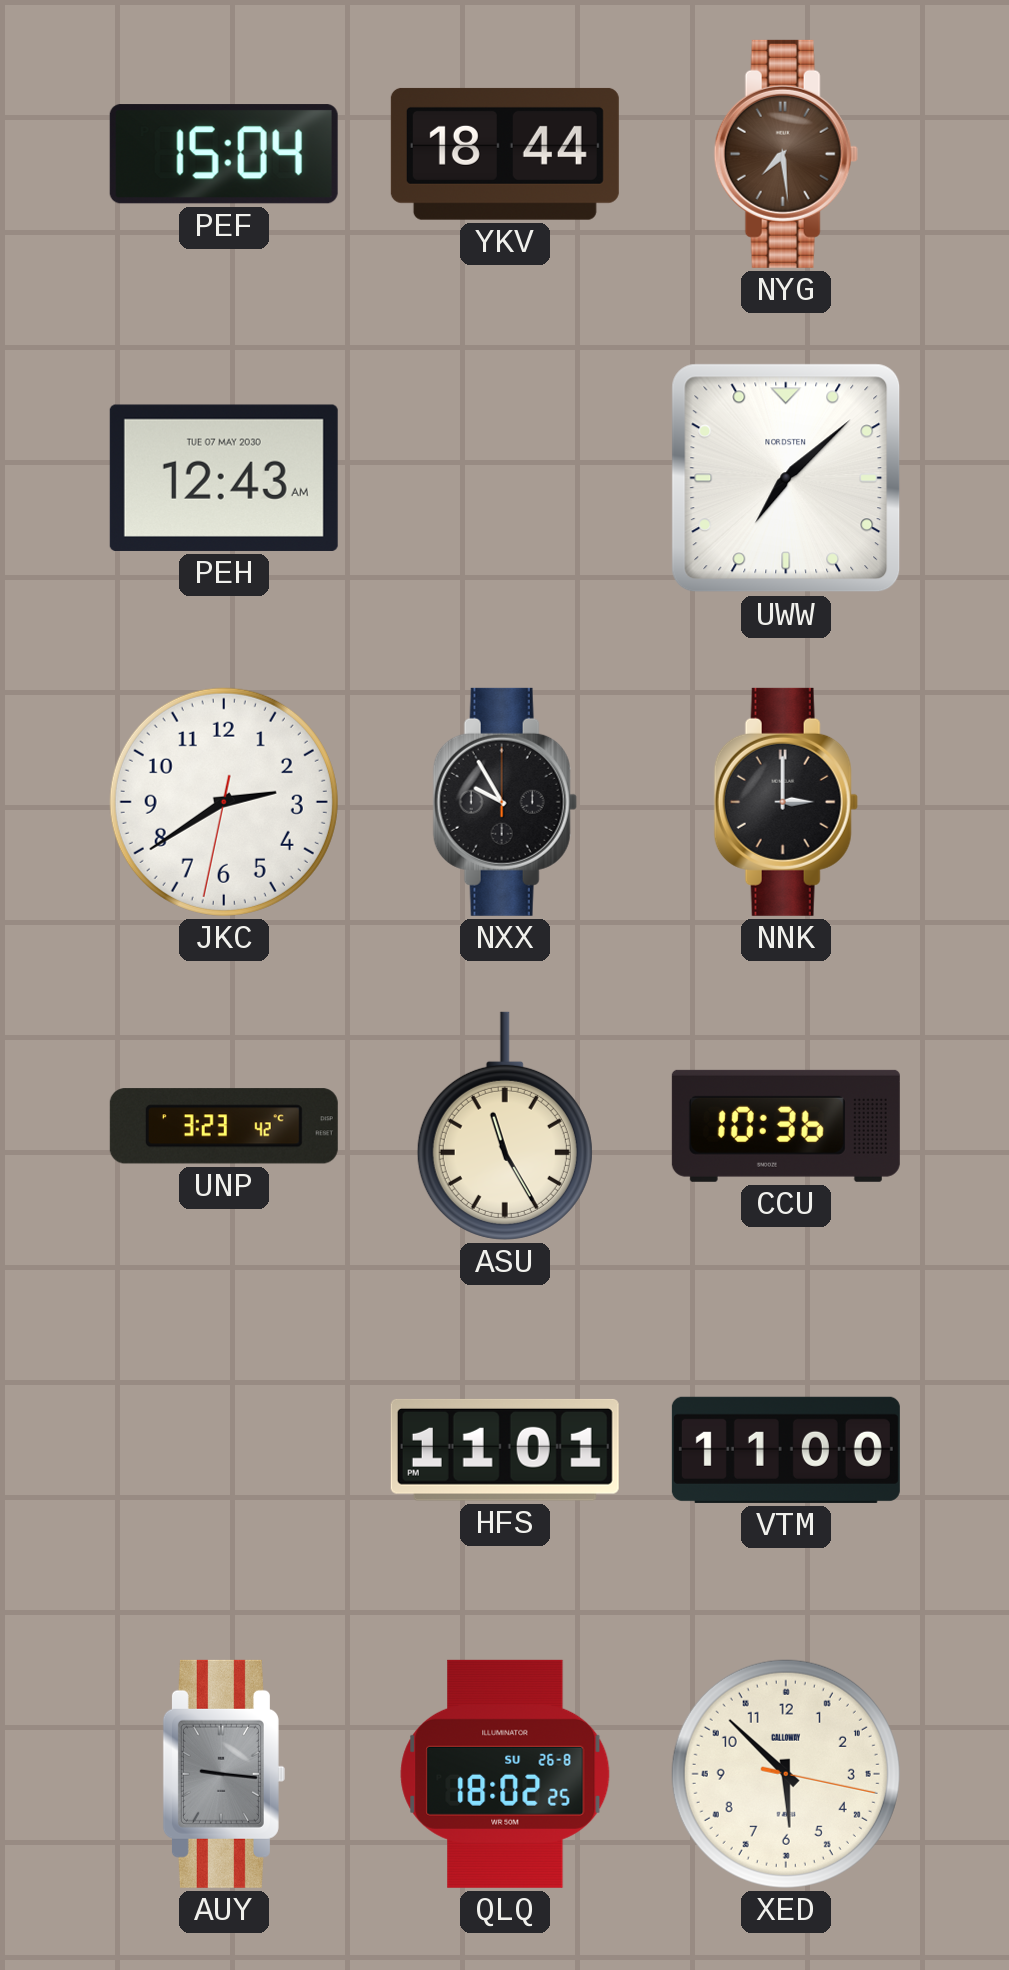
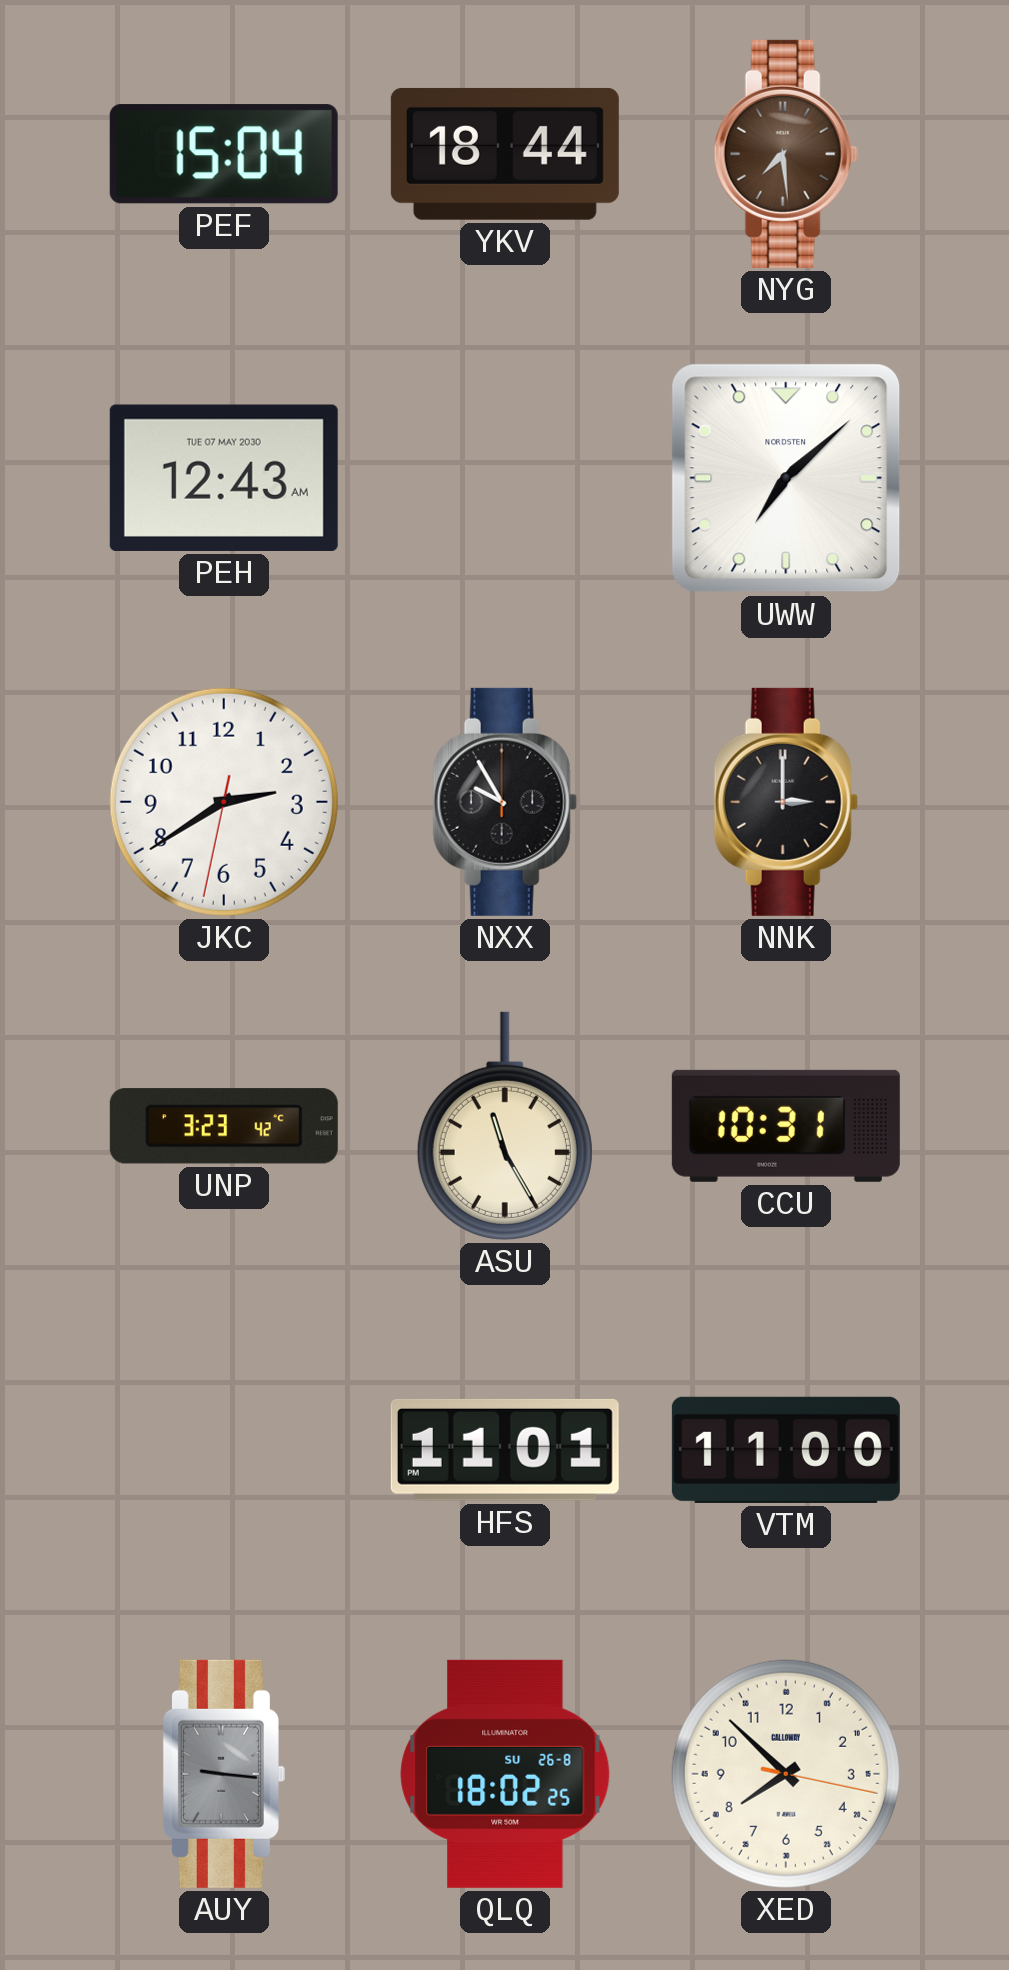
CCU: 10:36 -> 10:31
XED: 5:52 -> 7:52
